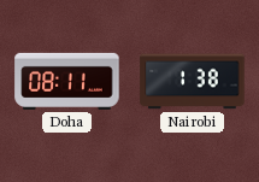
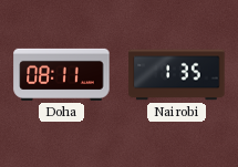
Nairobi: 1:38 -> 1:35
